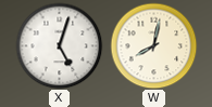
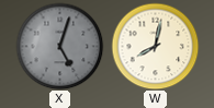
X dial: white -> grey
